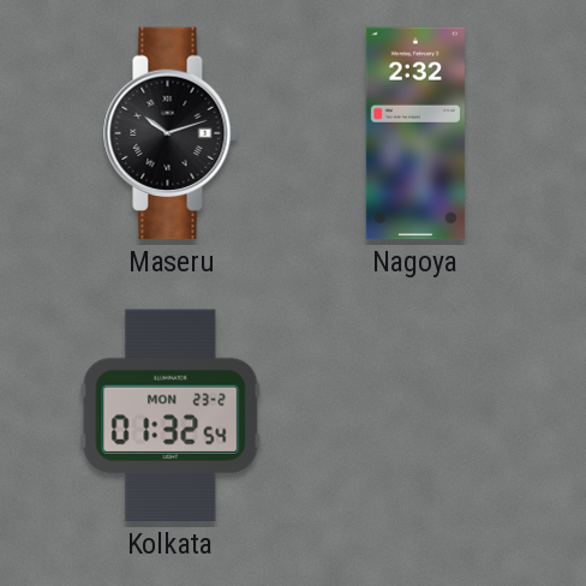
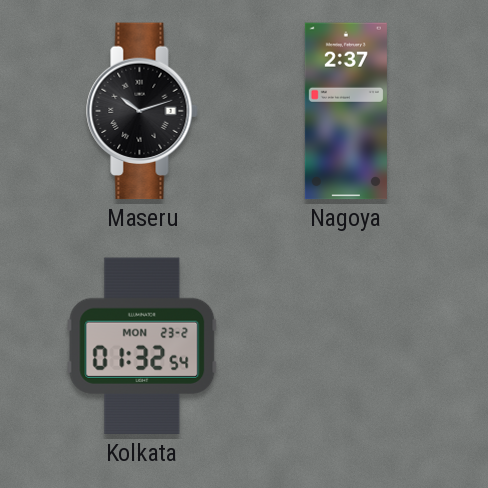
Nagoya: 2:32 -> 2:37
